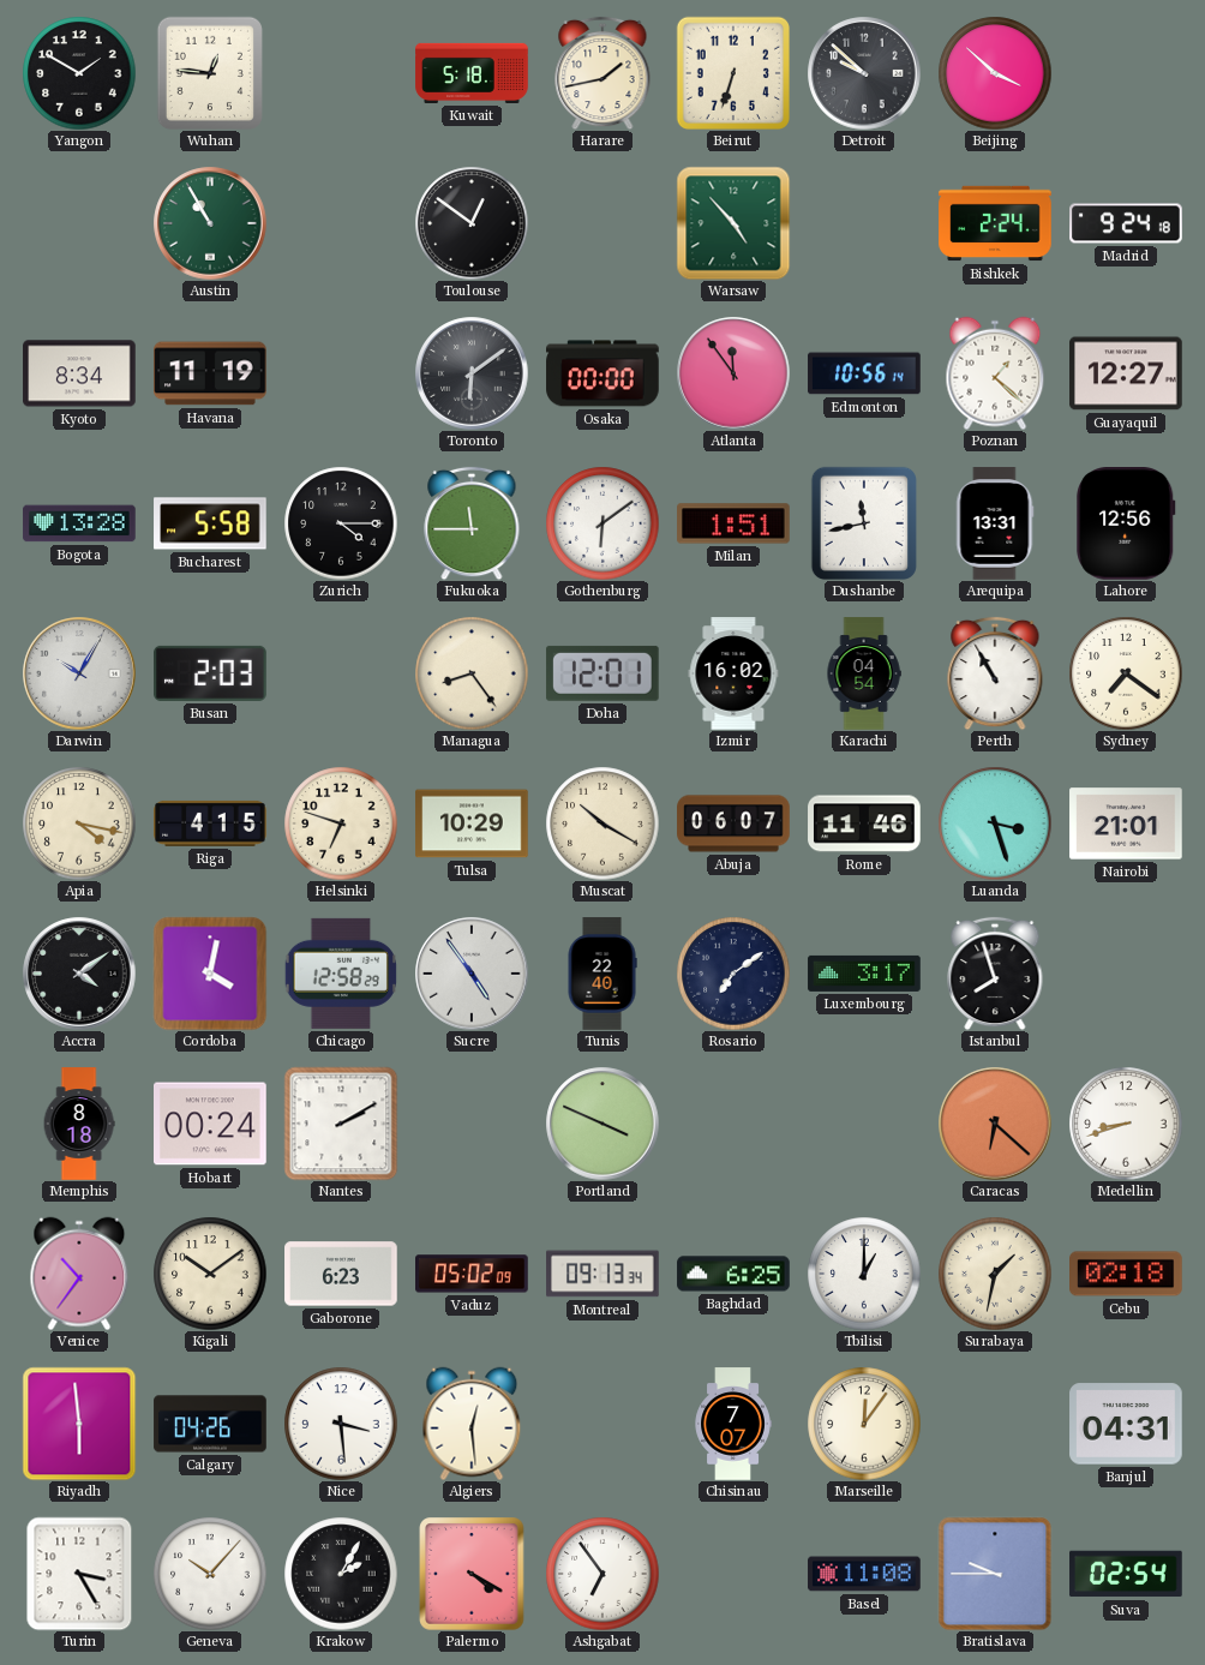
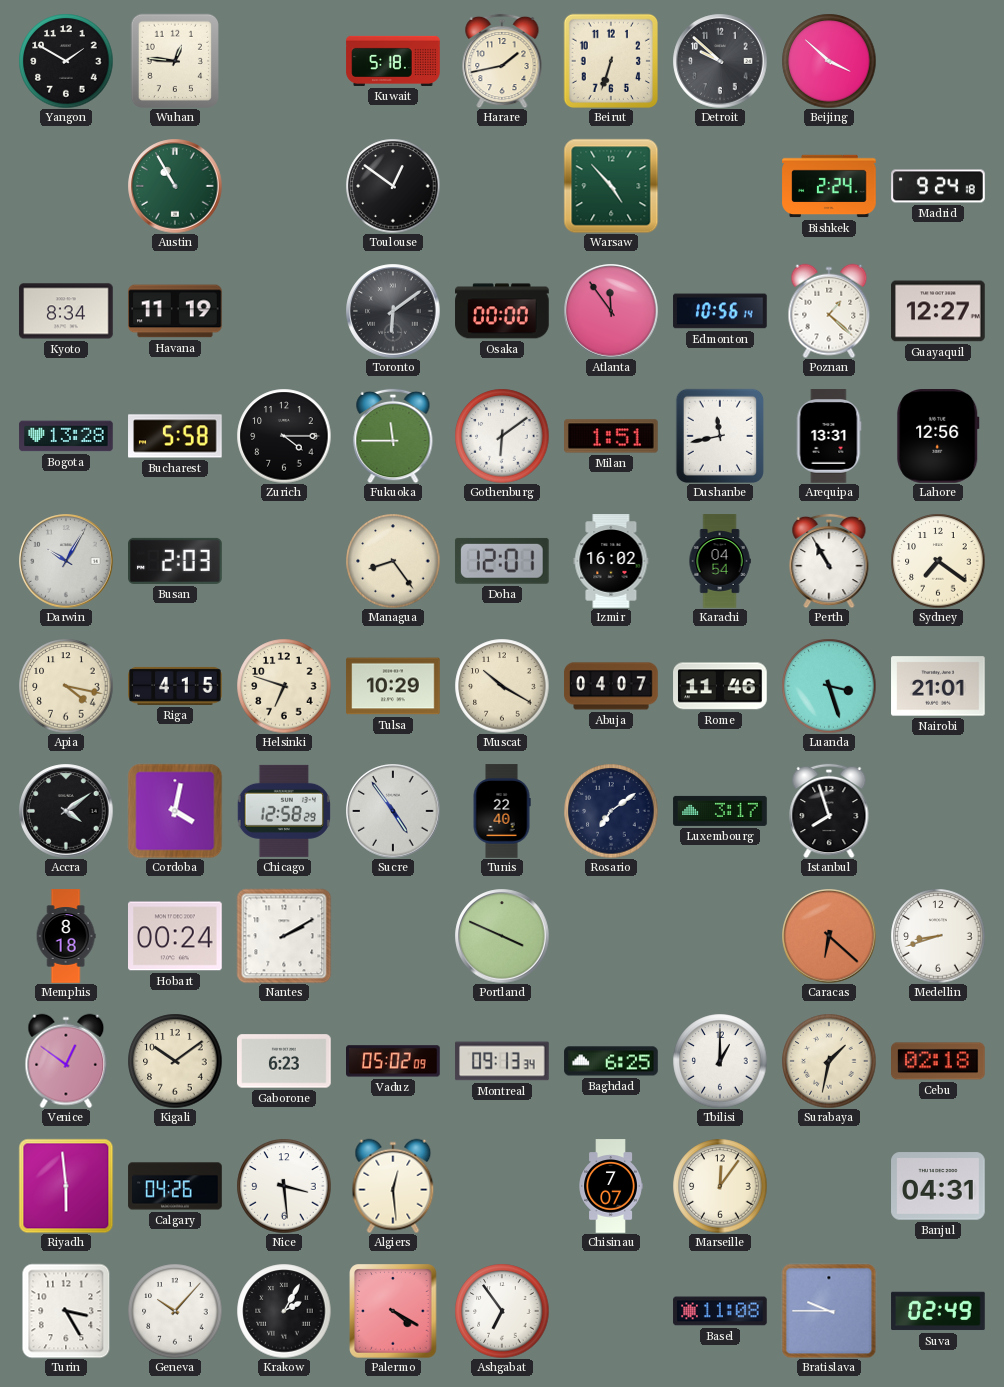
Abuja: 06:07 -> 04:07
Venice: 10:36 -> 12:51
Suva: 02:54 -> 02:49
